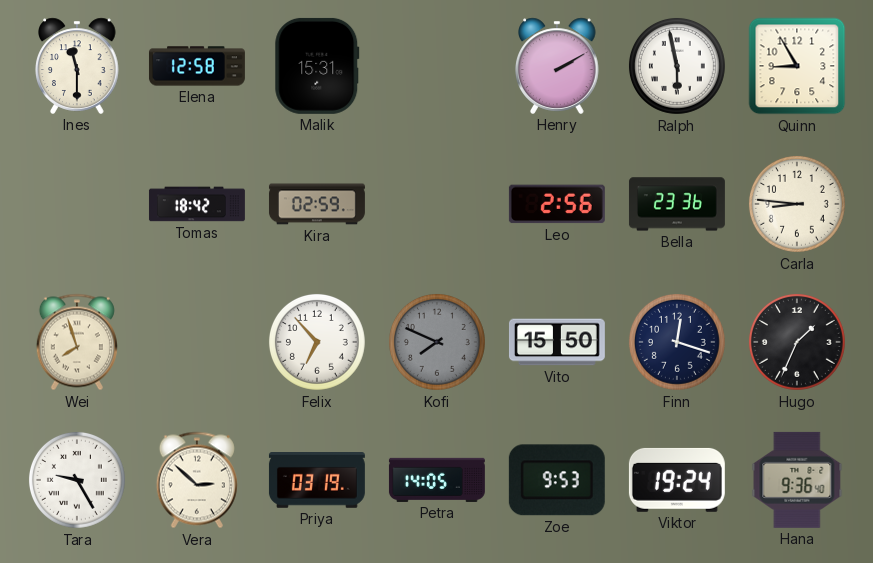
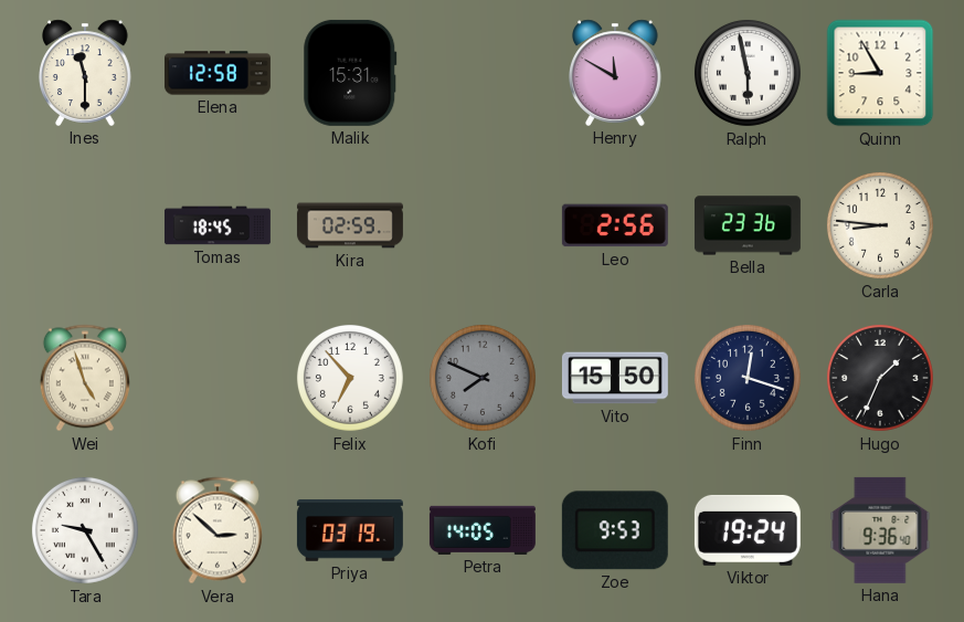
Henry: 2:10 -> 11:50
Tomas: 18:42 -> 18:45
Wei: 7:57 -> 4:57
